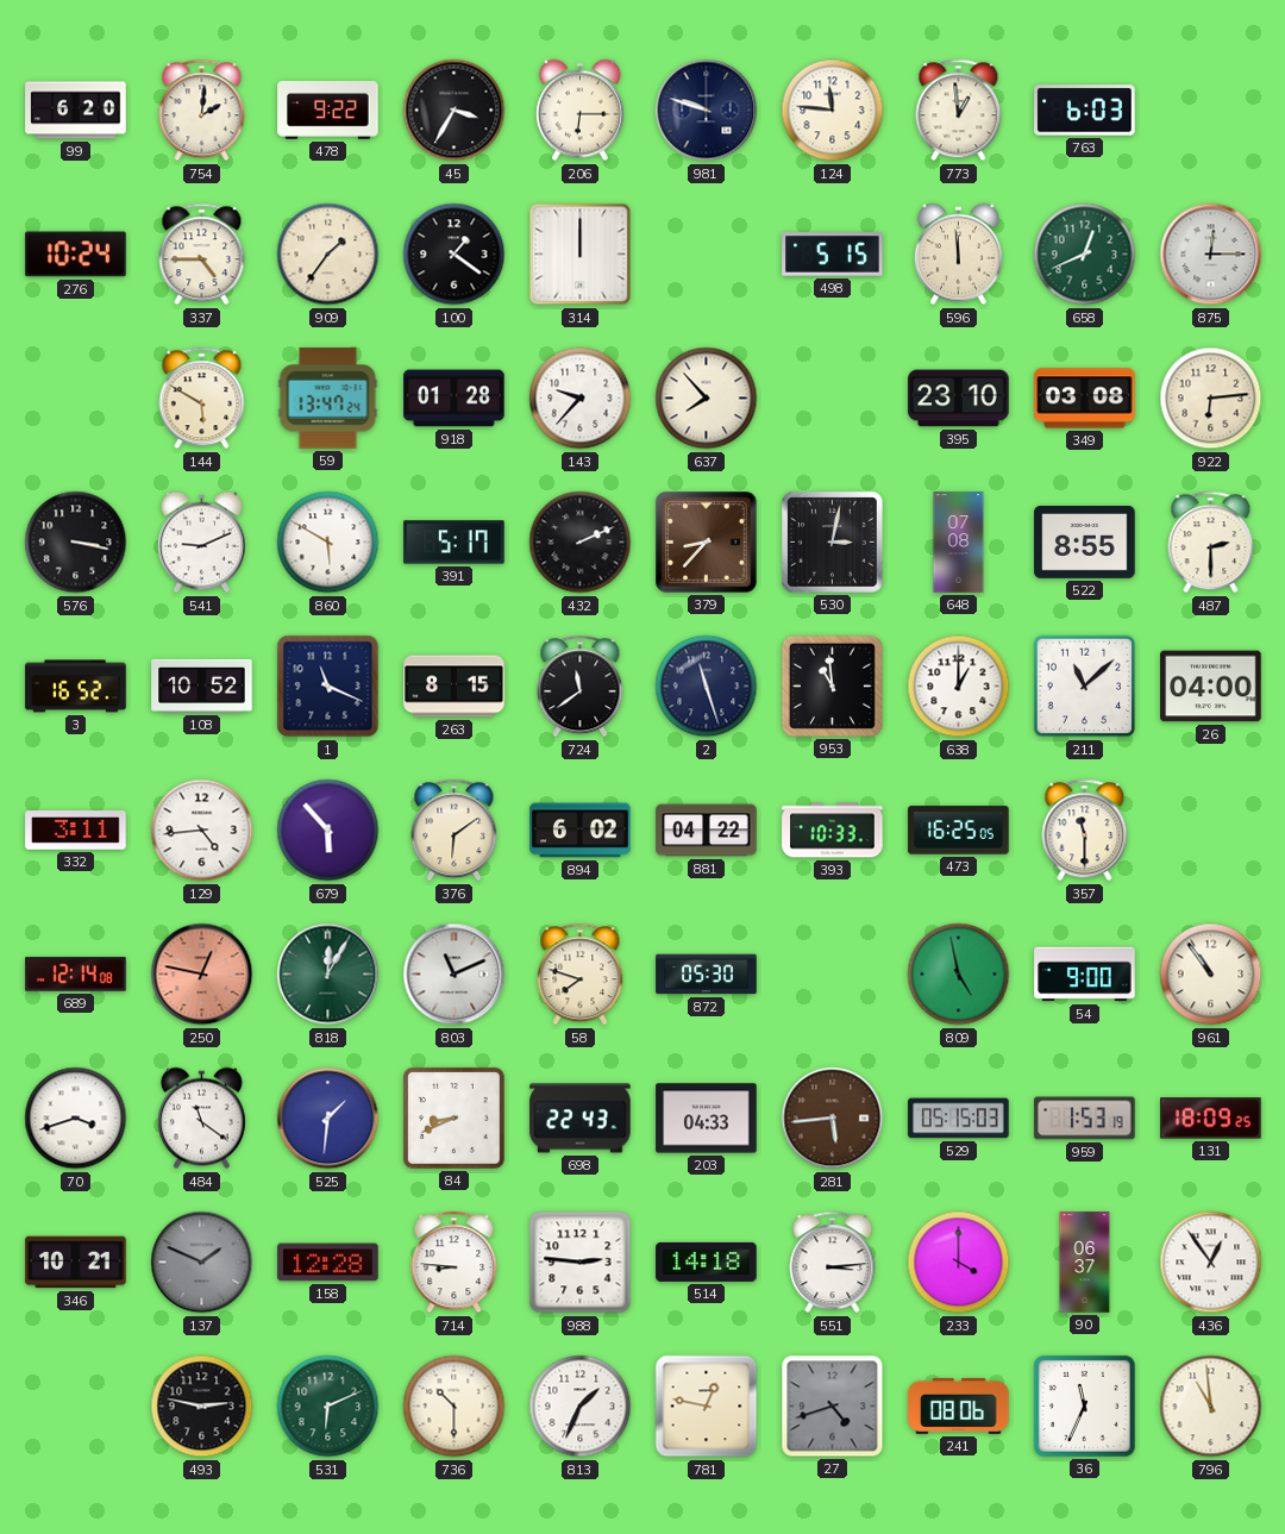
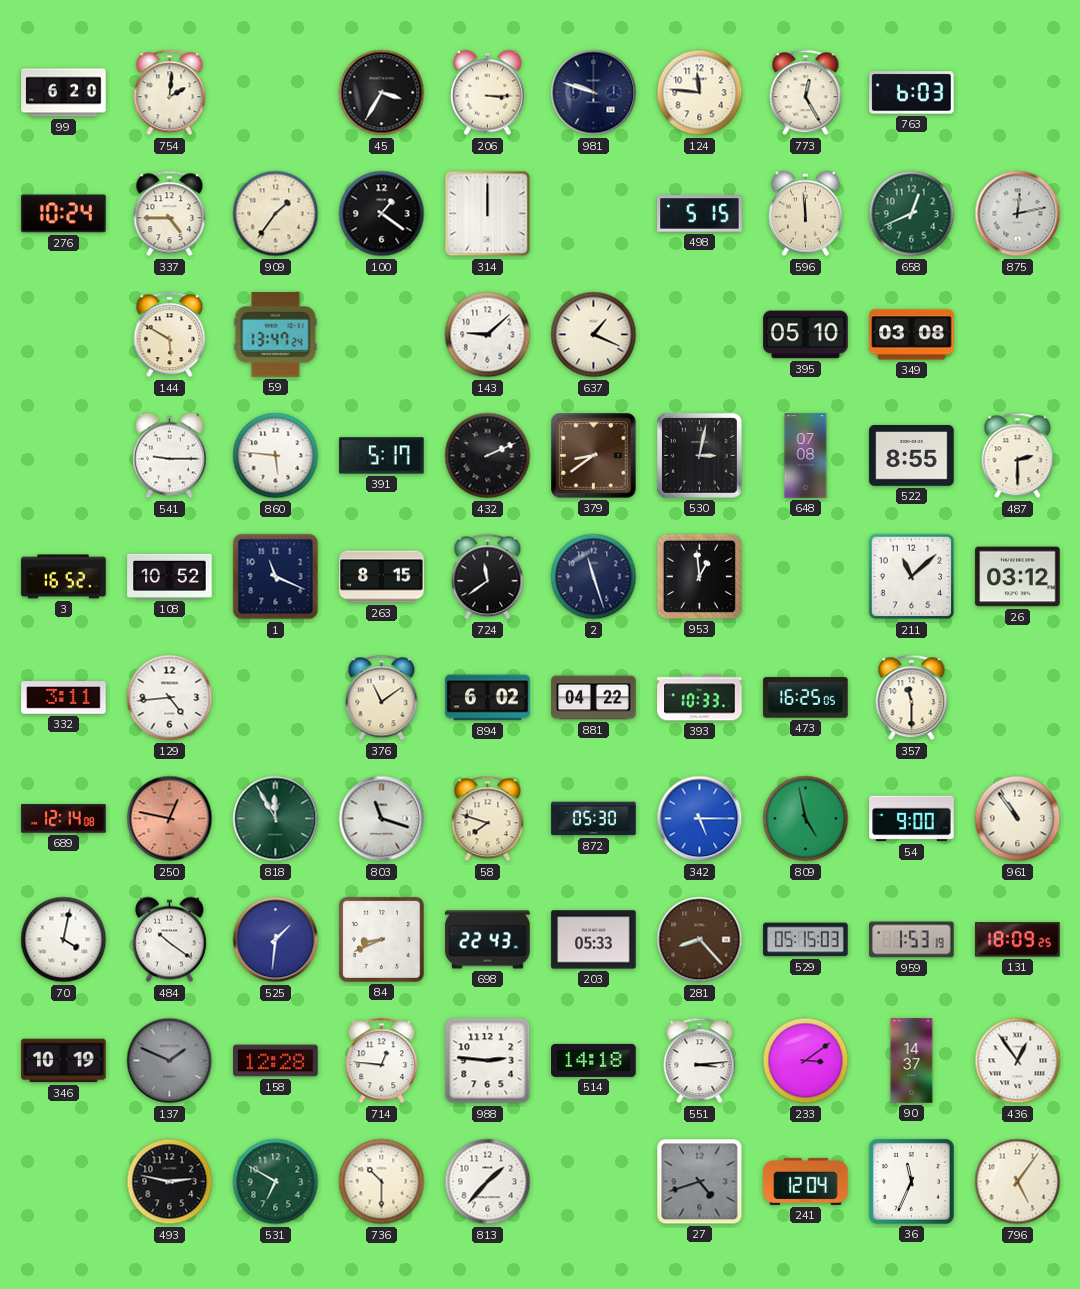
478: 9:22 -> none
206: 6:15 -> 3:15
773: 12:59 -> 12:25
875: 12:15 -> 12:13
918: 01:28 -> none
143: 9:37 -> 9:08
637: 7:53 -> 1:19
395: 23:10 -> 05:10
922: 6:14 -> none
576: 3:17 -> none
541: 9:11 -> 9:15
860: 5:50 -> 5:46
379: 8:37 -> 8:39
953: 10:59 -> 12:59
638: 1:00 -> none
26: 04:00 -> 03:12
679: 5:53 -> none
376: 6:09 -> 11:09
818: 12:05 -> 11:55
803: 11:11 -> 11:18
342: none -> 5:15
70: 3:42 -> 4:02
484: 11:21 -> 10:21
203: 04:33 -> 05:33
281: 5:44 -> 8:23
346: 10:21 -> 10:19
714: 8:46 -> 12:46
233: 4:00 -> 3:09
90: 06:37 -> 14:37
531: 6:11 -> 6:50
813: 1:34 -> 1:37
781: 12:47 -> none
241: 08:06 -> 12:04
796: 10:59 -> 5:06
